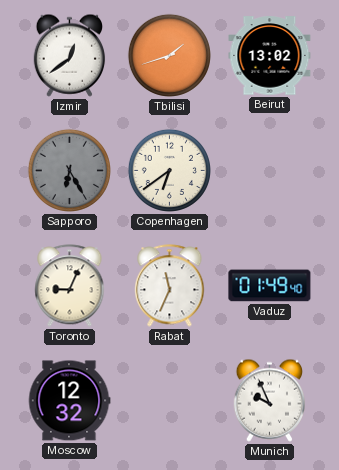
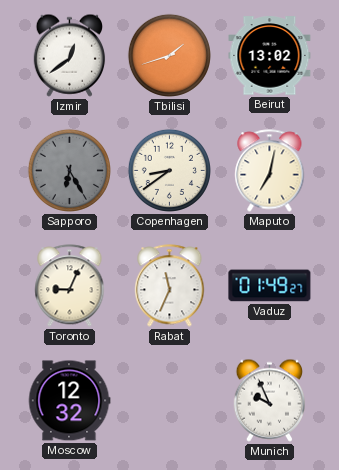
Copenhagen: 6:39 -> 8:39
Maputo: none -> 7:02
Vaduz: 01:49:40 -> 01:49:27
